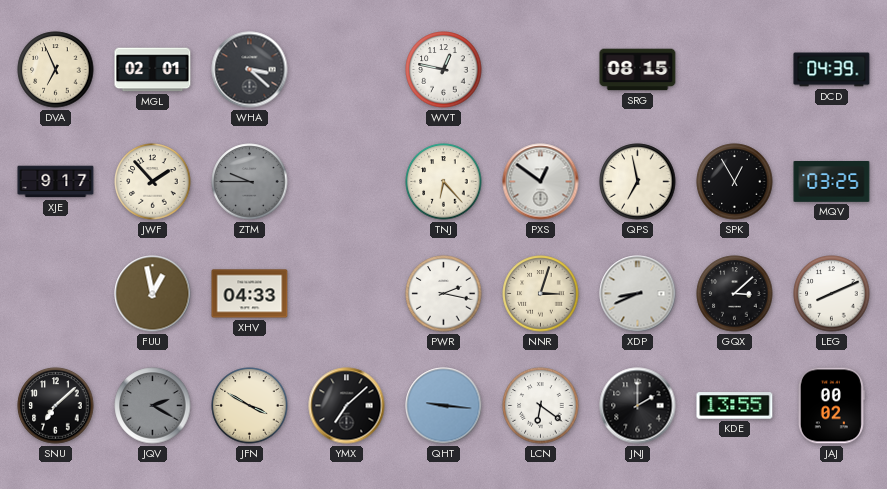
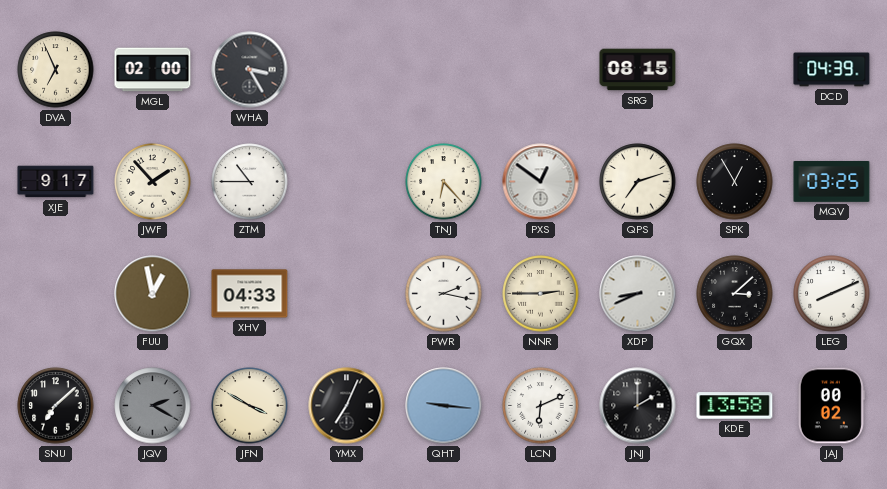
MGL: 02:01 -> 02:00
WHA: 3:22 -> 3:25
WVT: 12:47 -> none
ZTM: 9:45 -> 10:45
ZTM dial: grey -> white
QPS: 6:58 -> 7:12
NNR: 3:03 -> 2:45
YMX: 7:08 -> 7:04
LCN: 6:21 -> 6:11
KDE: 13:55 -> 13:58
